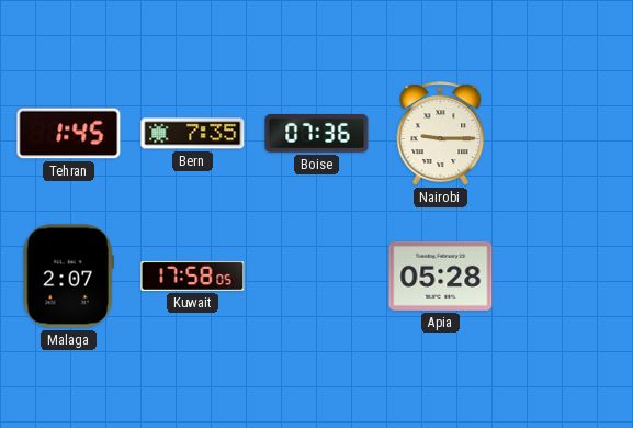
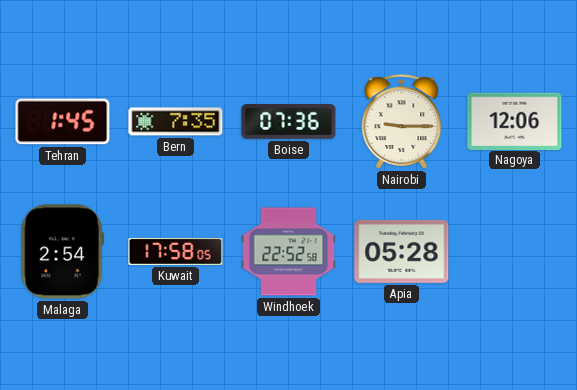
Nagoya: none -> 12:06
Malaga: 2:07 -> 2:54
Windhoek: none -> 22:52
